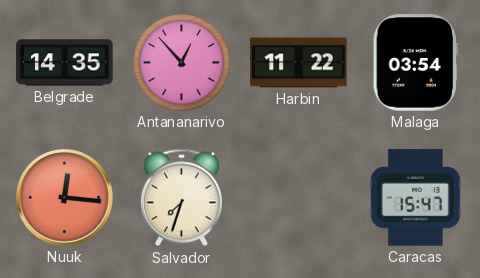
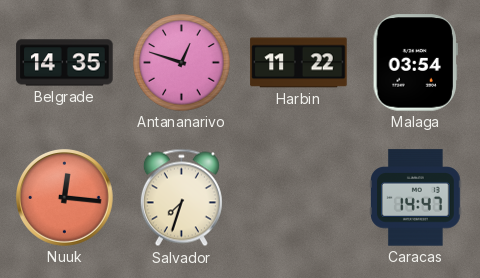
Antananarivo: 12:53 -> 12:48
Caracas: 15:47 -> 14:47
